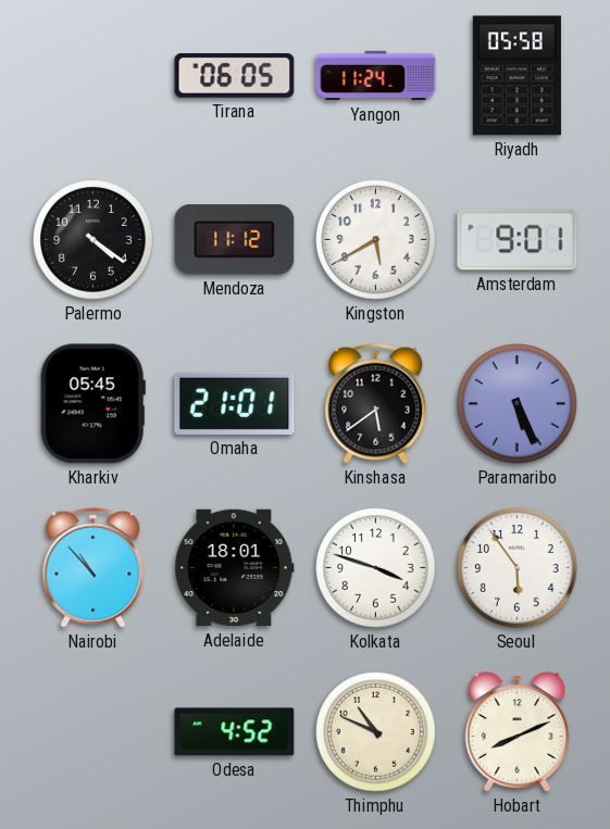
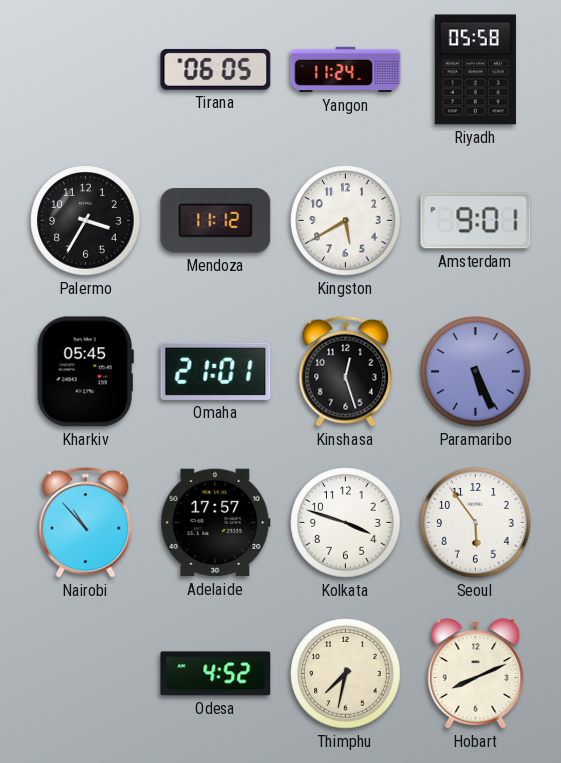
Palermo: 4:21 -> 3:35
Kinshasa: 5:39 -> 12:27
Adelaide: 18:01 -> 17:57
Thimphu: 10:49 -> 7:32
